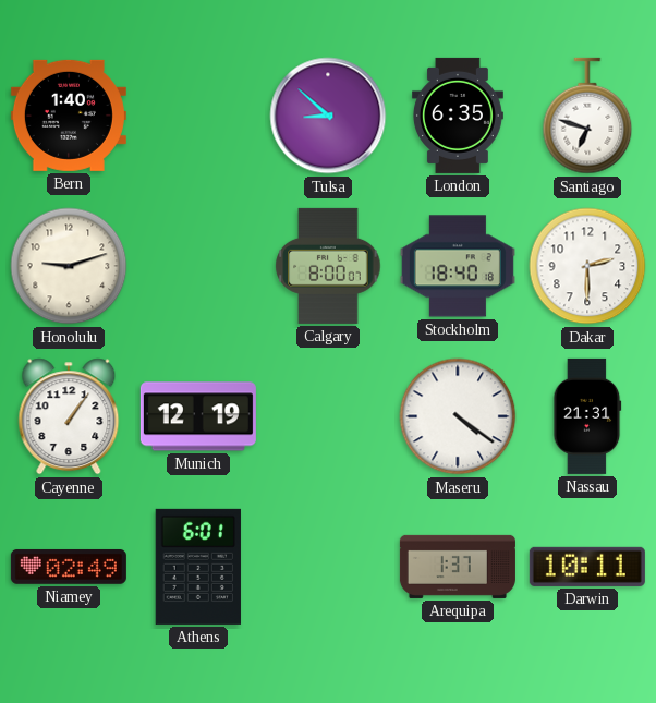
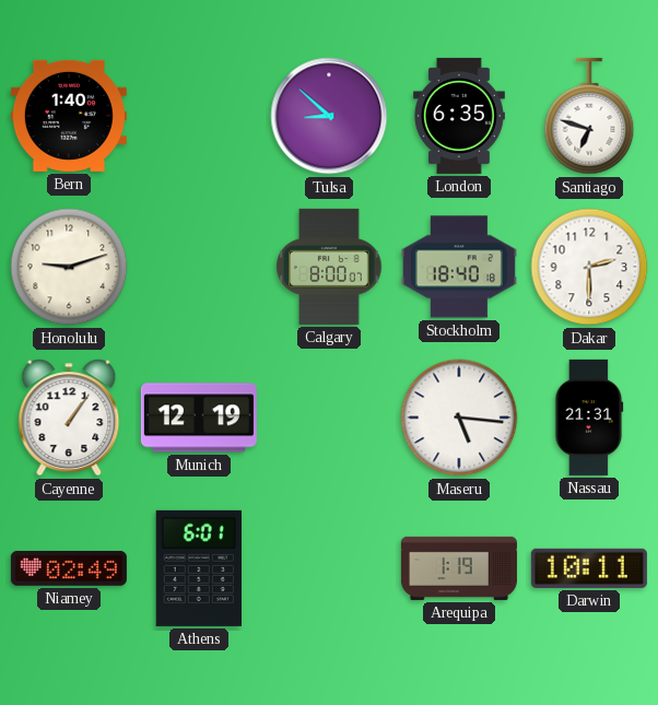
Maseru: 4:21 -> 5:16
Arequipa: 1:37 -> 1:19
